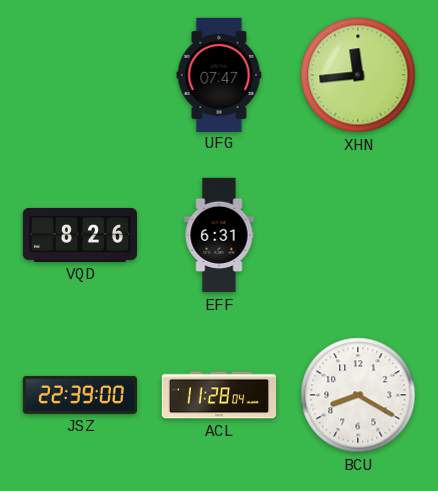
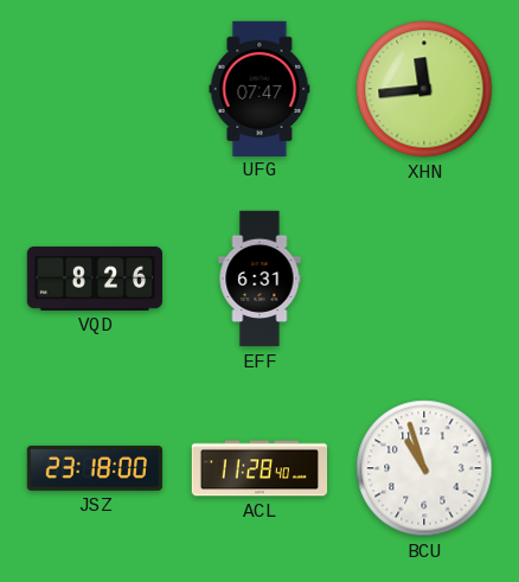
JSZ: 22:39 -> 23:18
ACL: 11:28:04 -> 11:28:40
BCU: 8:20 -> 10:57
